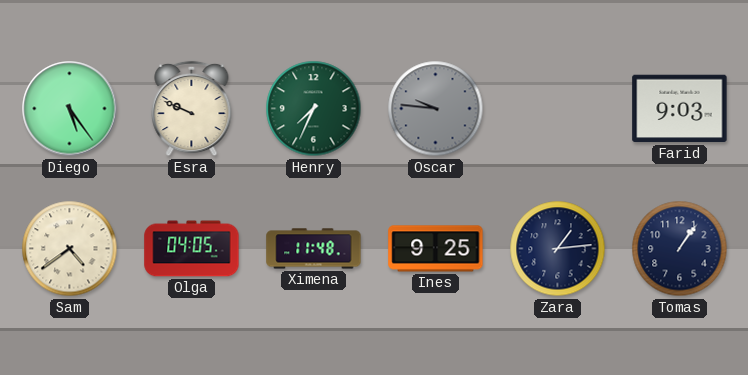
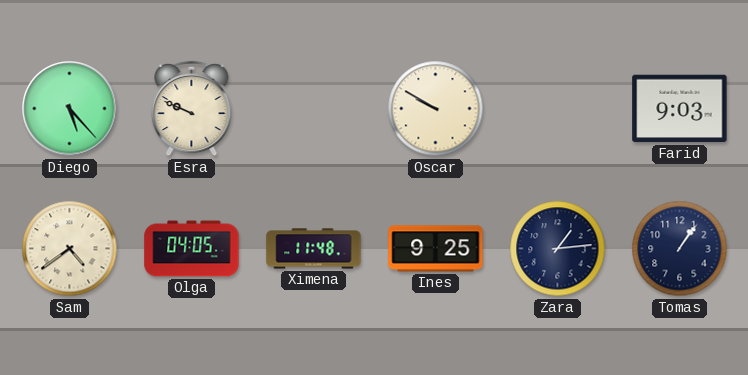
Diego: 5:24 -> 5:23
Henry: 7:34 -> none
Oscar: 9:46 -> 9:50
Oscar dial: grey -> cream
